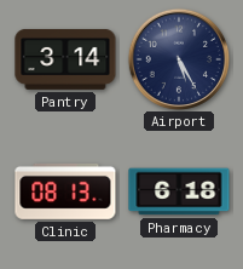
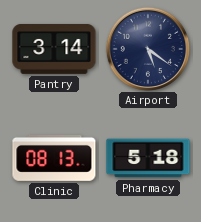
Airport: 5:25 -> 5:21
Pharmacy: 6:18 -> 5:18
